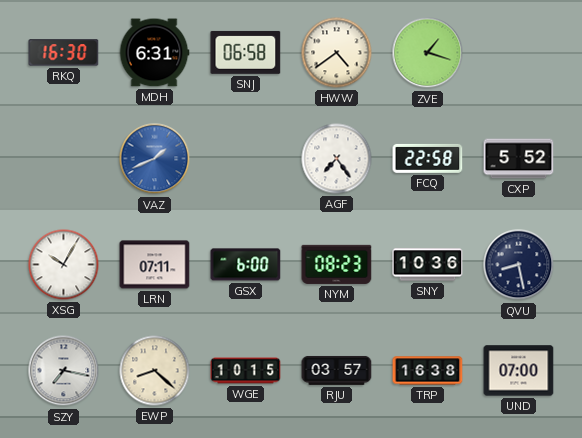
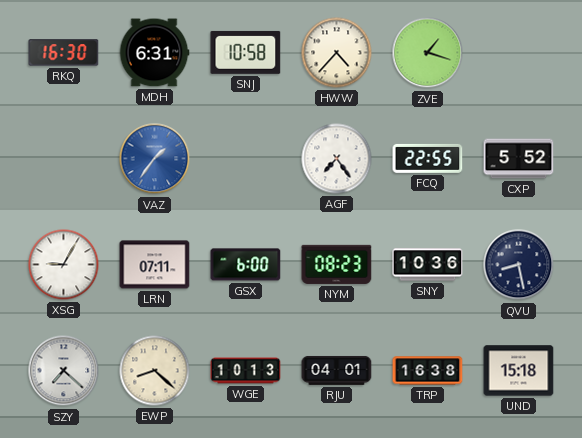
SNJ: 06:58 -> 10:58
HWW: 4:39 -> 4:37
VAZ: 1:41 -> 1:36
FCQ: 22:58 -> 22:55
XSG: 10:05 -> 9:05
SZY: 7:17 -> 7:22
WGE: 10:15 -> 10:13
RJU: 03:57 -> 04:01
UND: 07:00 -> 15:18
